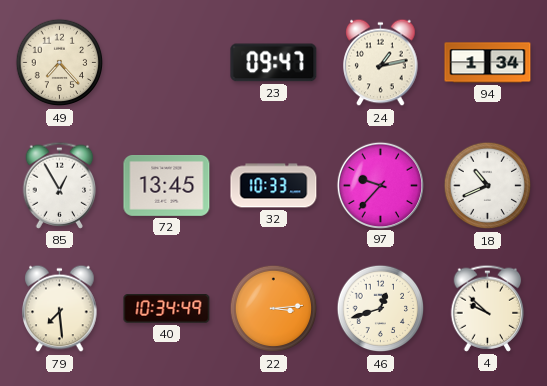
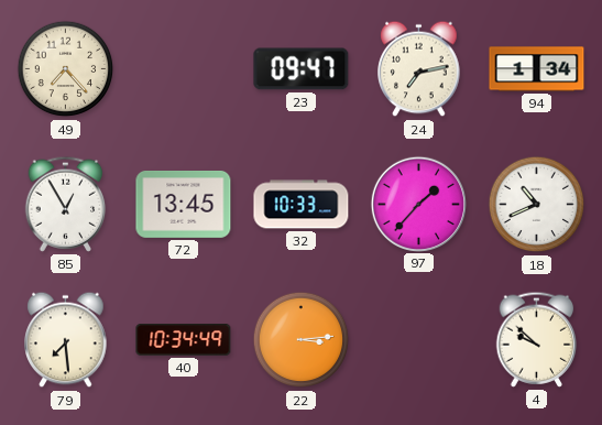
24: 1:13 -> 7:13
97: 9:37 -> 1:37
46: 12:42 -> none
